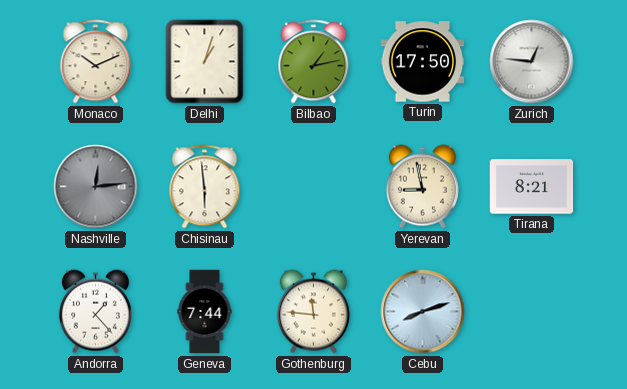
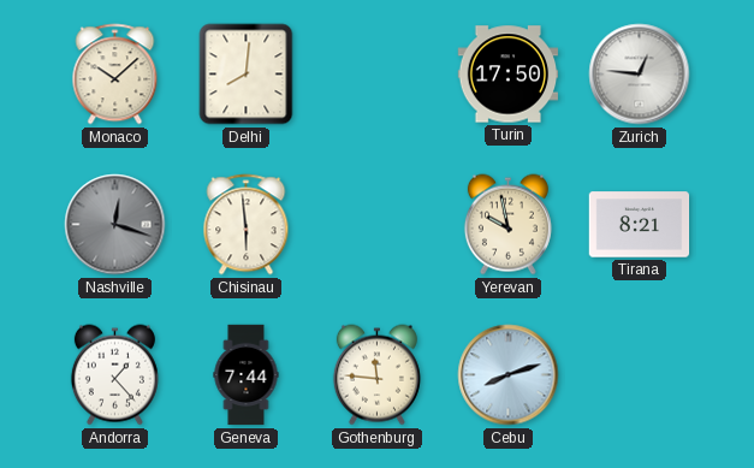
Monaco: 10:11 -> 10:08
Delhi: 1:03 -> 8:01
Bilbao: 1:13 -> none
Nashville: 12:14 -> 12:18
Yerevan: 8:58 -> 9:58
